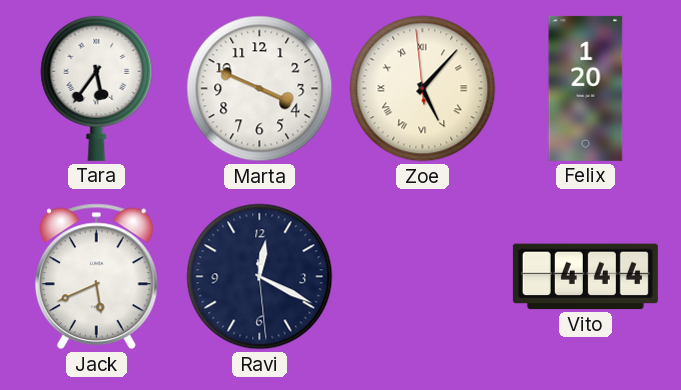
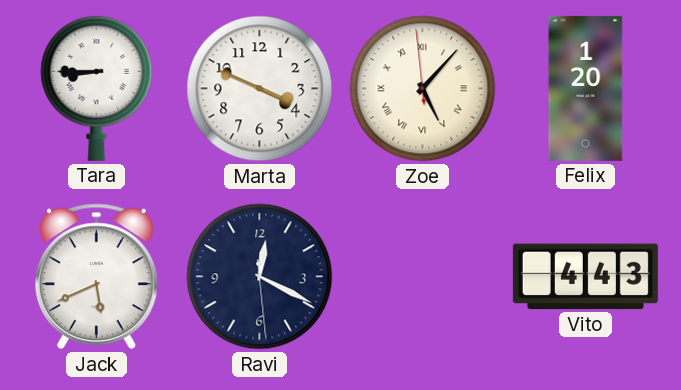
Tara: 5:36 -> 8:45
Vito: 4:44 -> 4:43
